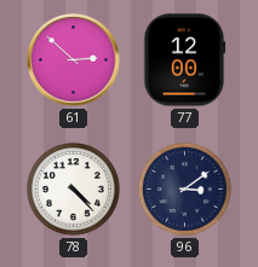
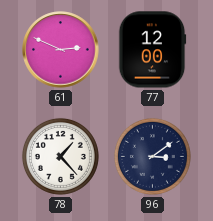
61: 2:52 -> 2:49
78: 4:23 -> 1:23
